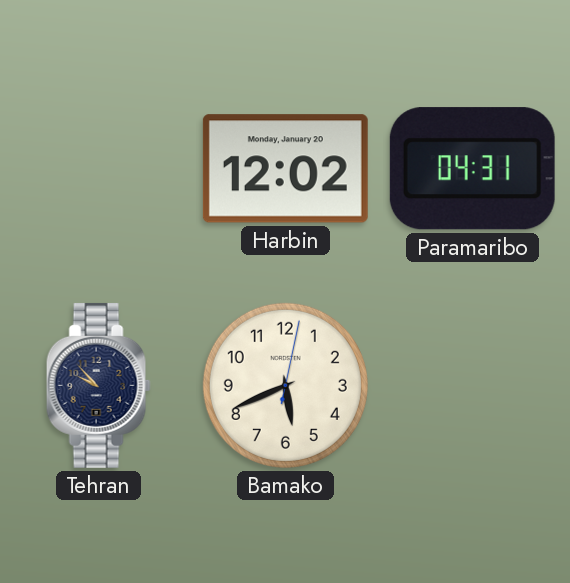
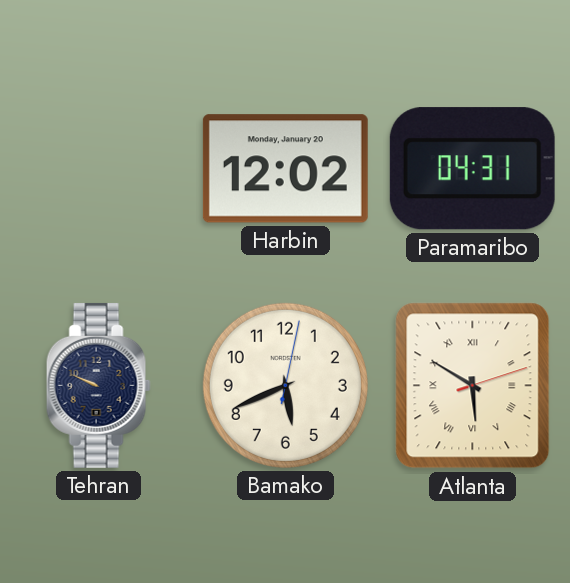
Tehran: 9:53 -> 9:49
Atlanta: none -> 5:50
